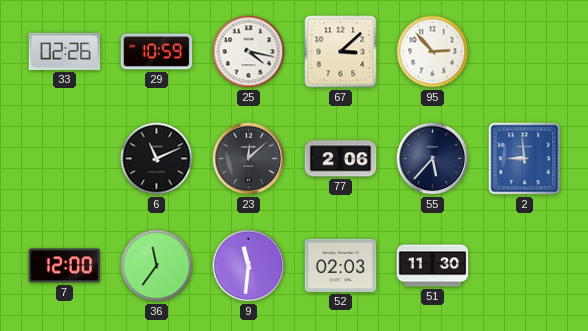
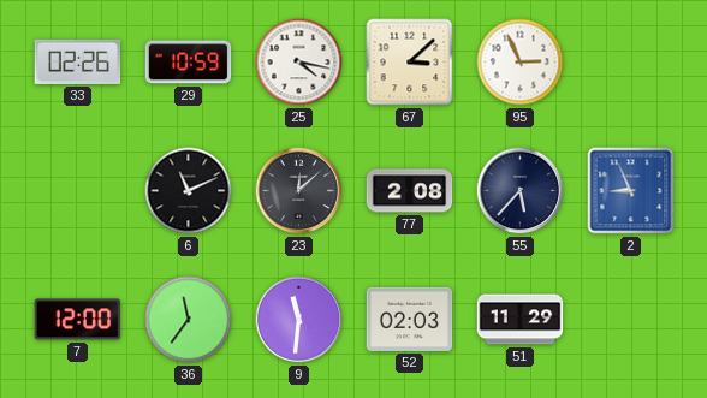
95: 2:53 -> 2:56
77: 2:06 -> 2:08
2: 8:59 -> 8:56
51: 11:30 -> 11:29
